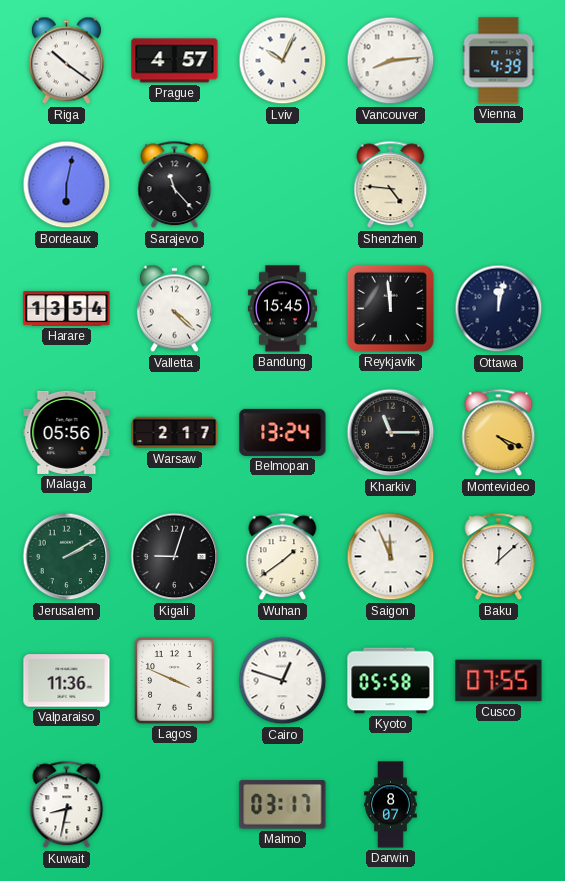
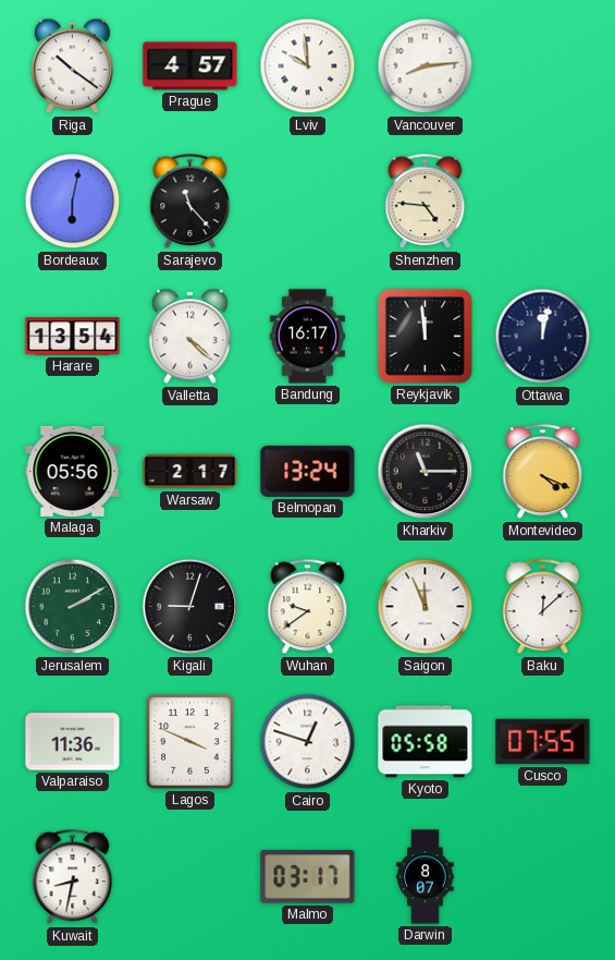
Lviv: 10:04 -> 9:59
Vienna: 4:39 -> none
Bandung: 15:45 -> 16:17
Wuhan: 1:39 -> 9:39
